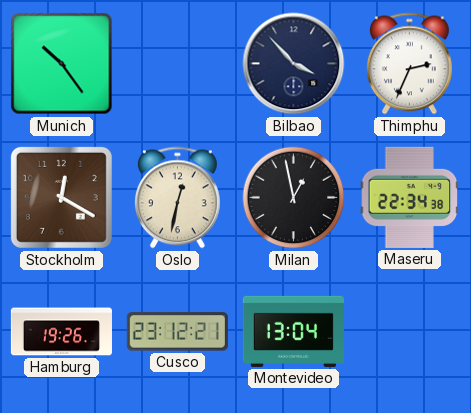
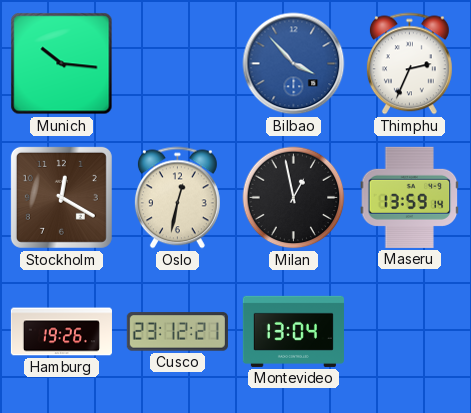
Munich: 10:24 -> 10:16
Bilbao dial: navy -> blue
Maseru: 22:34 -> 13:59
